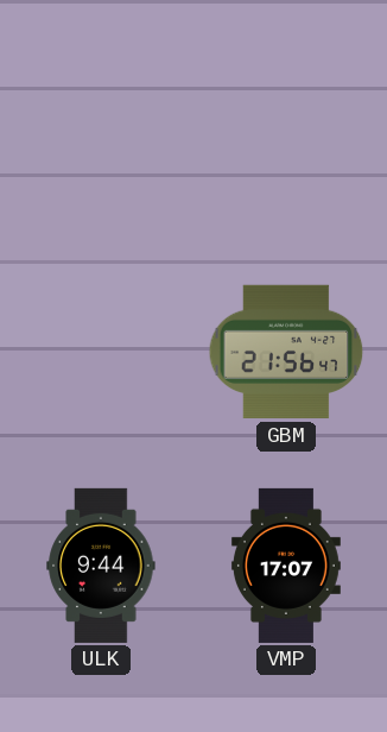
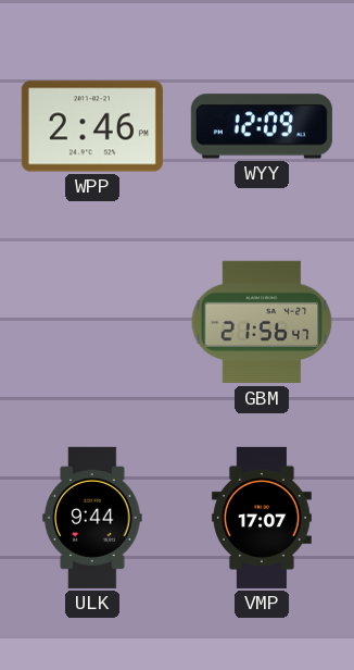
WPP: none -> 2:46
WYY: none -> 12:09
